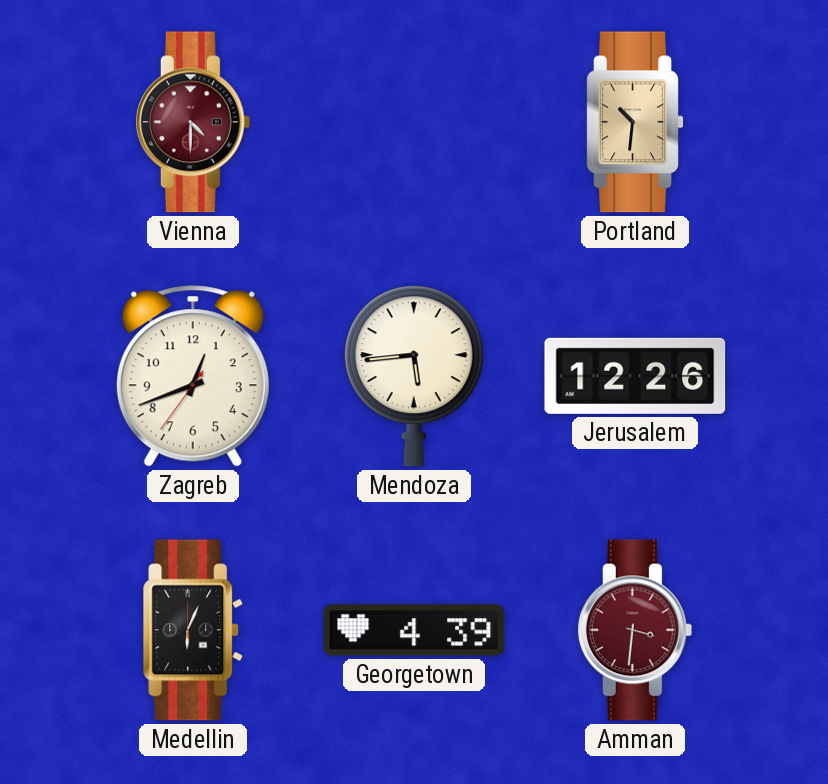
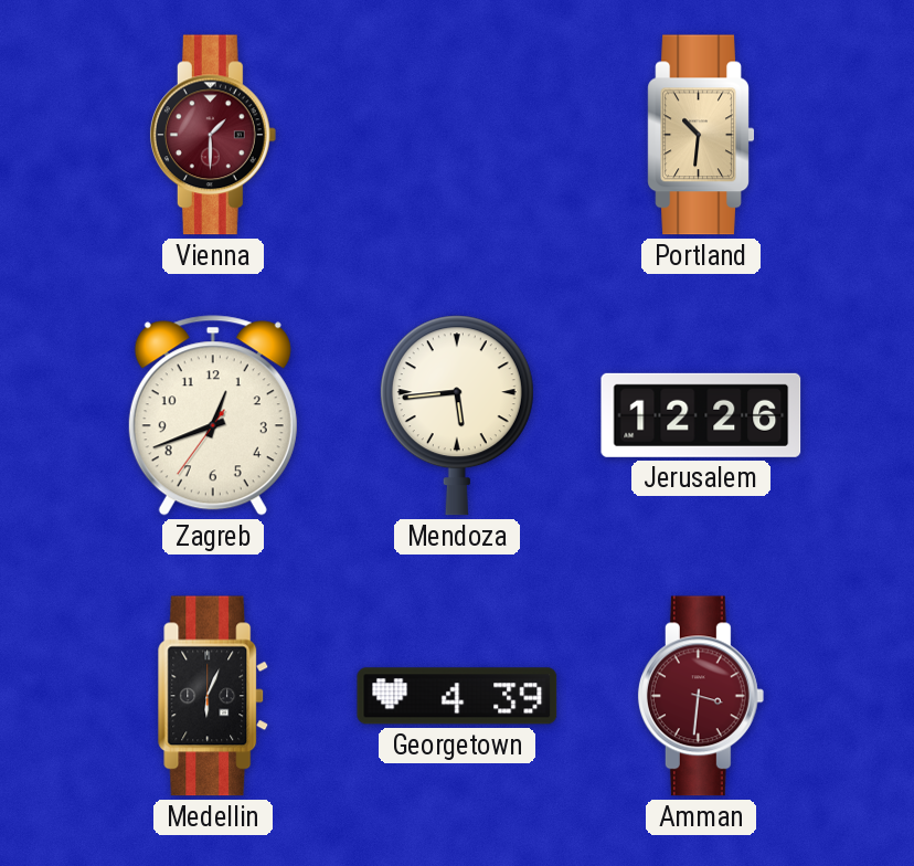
Vienna: 4:30 -> 1:30
